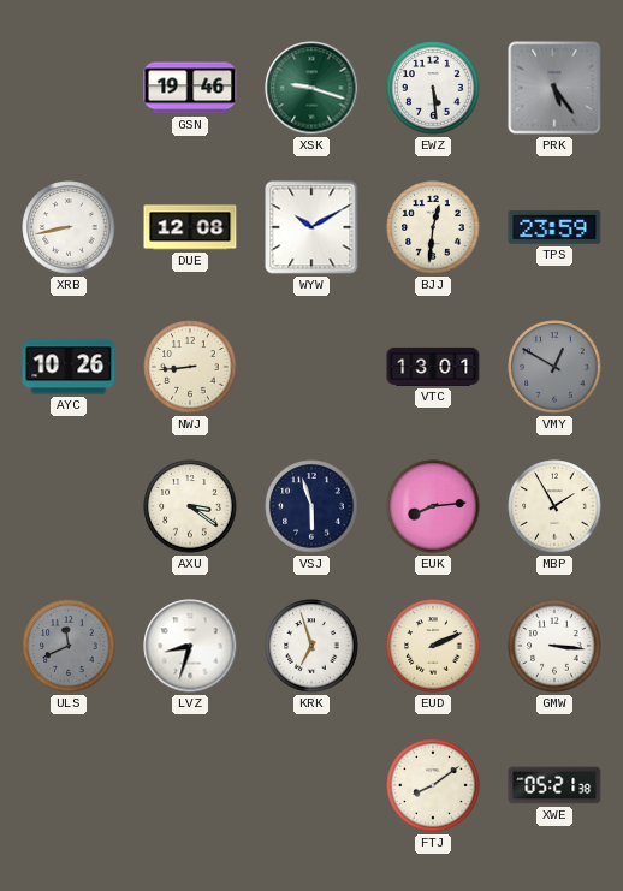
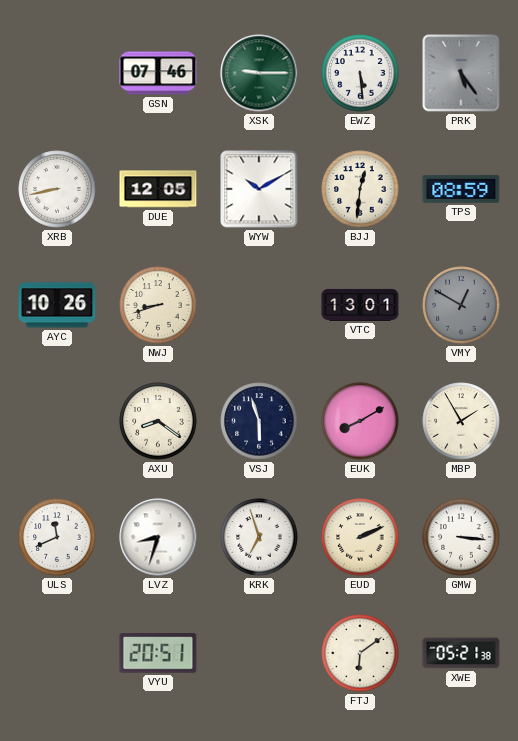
GSN: 19:46 -> 07:46
XSK: 9:18 -> 9:15
DUE: 12:08 -> 12:05
TPS: 23:59 -> 08:59
NWJ: 8:44 -> 8:42
AXU: 3:21 -> 8:21
EUK: 8:14 -> 8:10
ULS dial: grey -> white
VYU: none -> 20:51
FTJ: 8:09 -> 6:09
